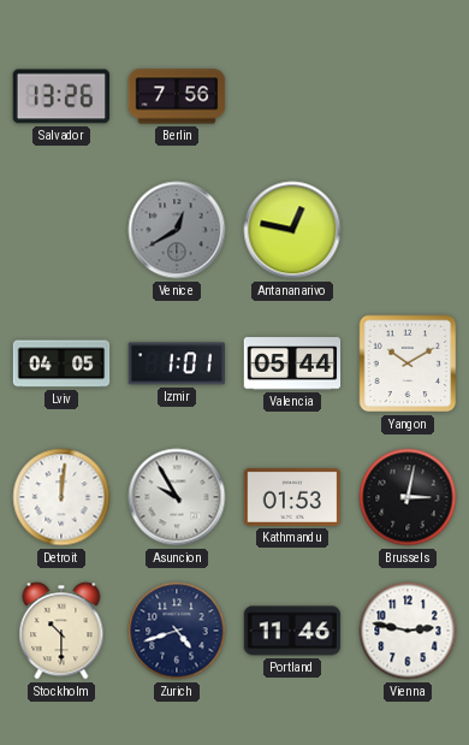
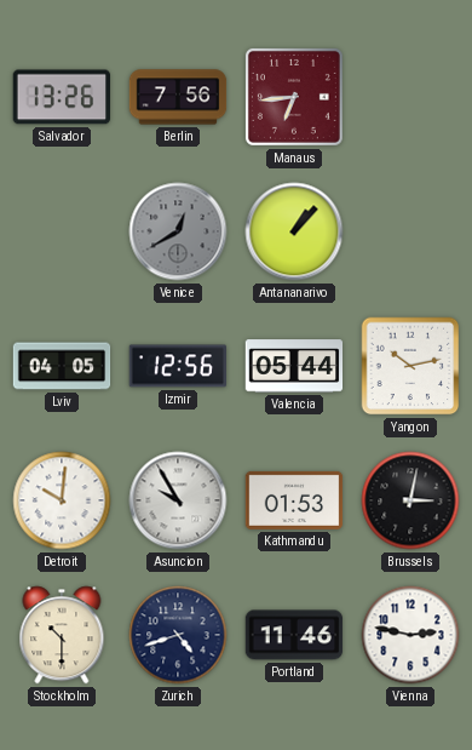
Manaus: none -> 6:44
Antananarivo: 12:47 -> 1:07
Izmir: 1:01 -> 12:56
Yangon: 10:10 -> 10:13
Detroit: 12:01 -> 10:01
